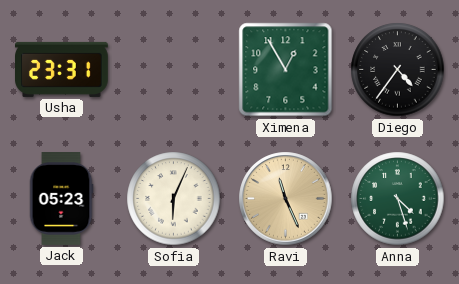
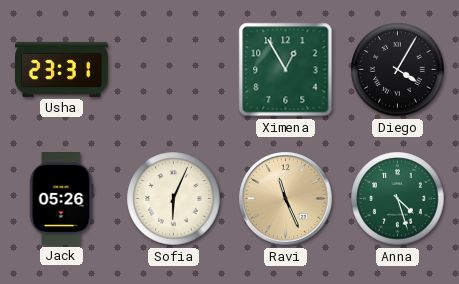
Diego: 4:36 -> 4:05
Jack: 05:23 -> 05:26
